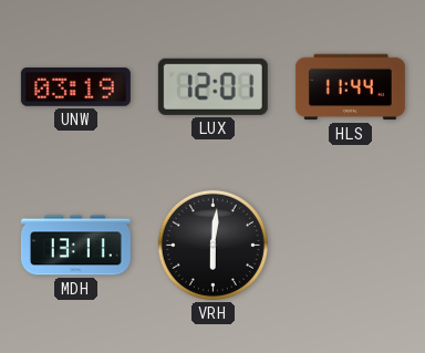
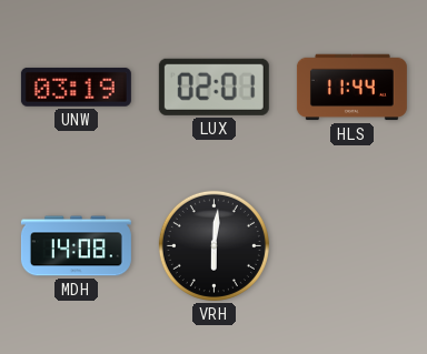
LUX: 12:01 -> 02:01
MDH: 13:11 -> 14:08
